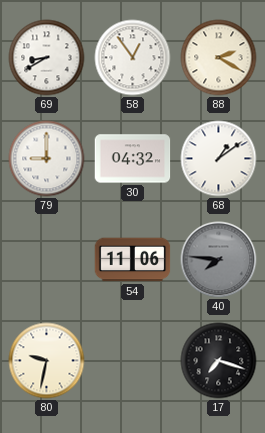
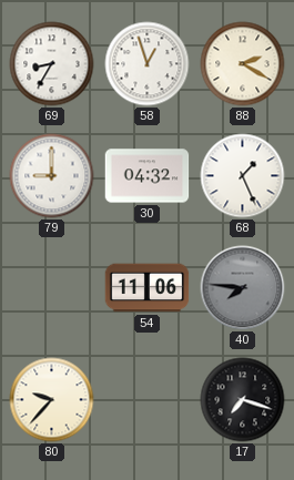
69: 8:40 -> 8:35
58: 12:54 -> 12:57
68: 1:09 -> 1:26
80: 9:32 -> 9:37
